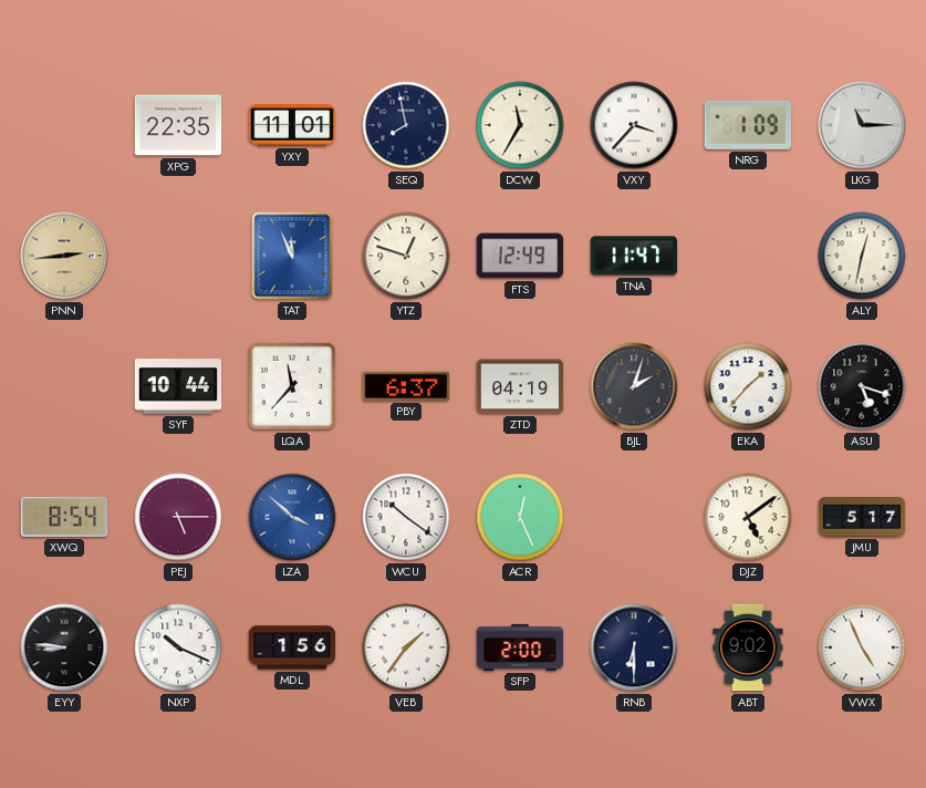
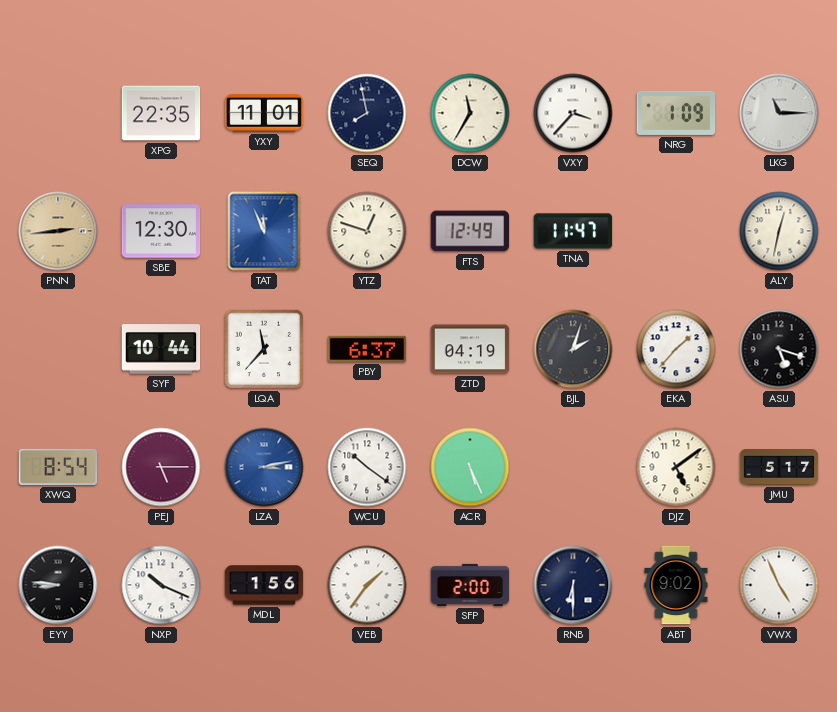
SBE: none -> 12:30
LZA: 3:52 -> 3:13
ACR: 12:26 -> 5:26
